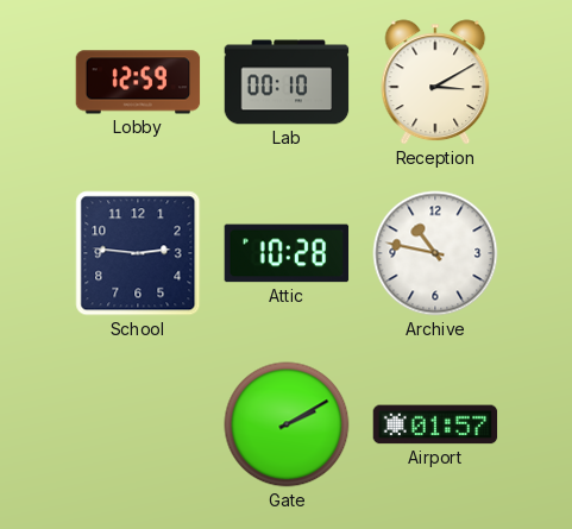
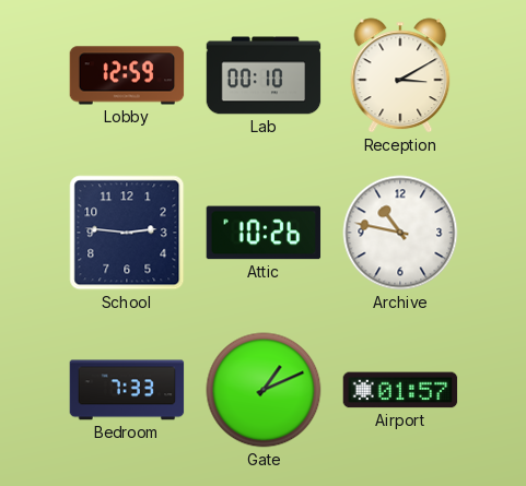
Attic: 10:28 -> 10:26
Bedroom: none -> 7:33
Gate: 2:10 -> 1:11
